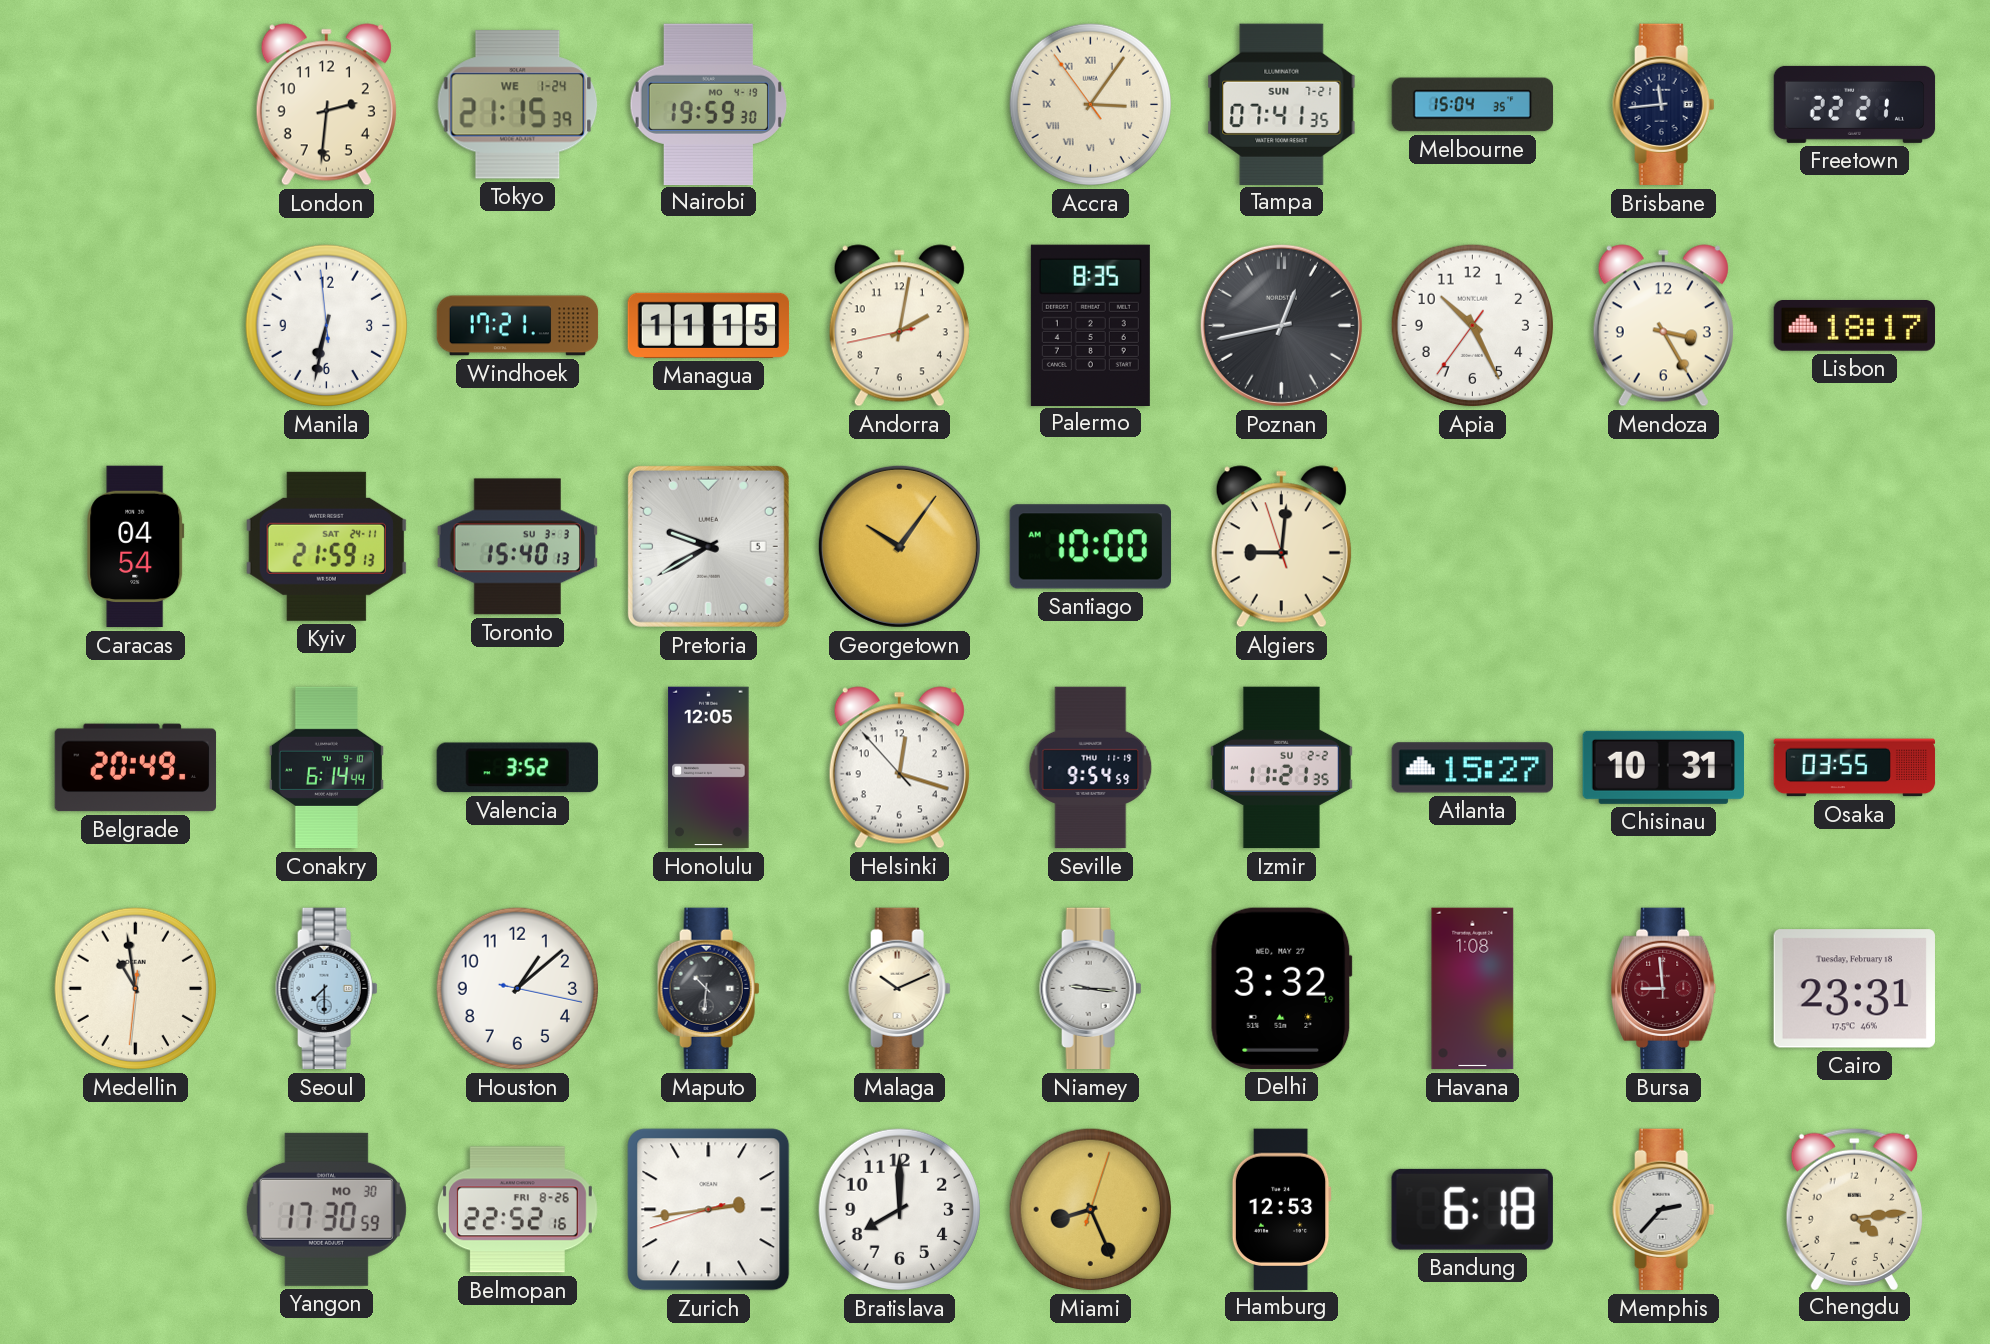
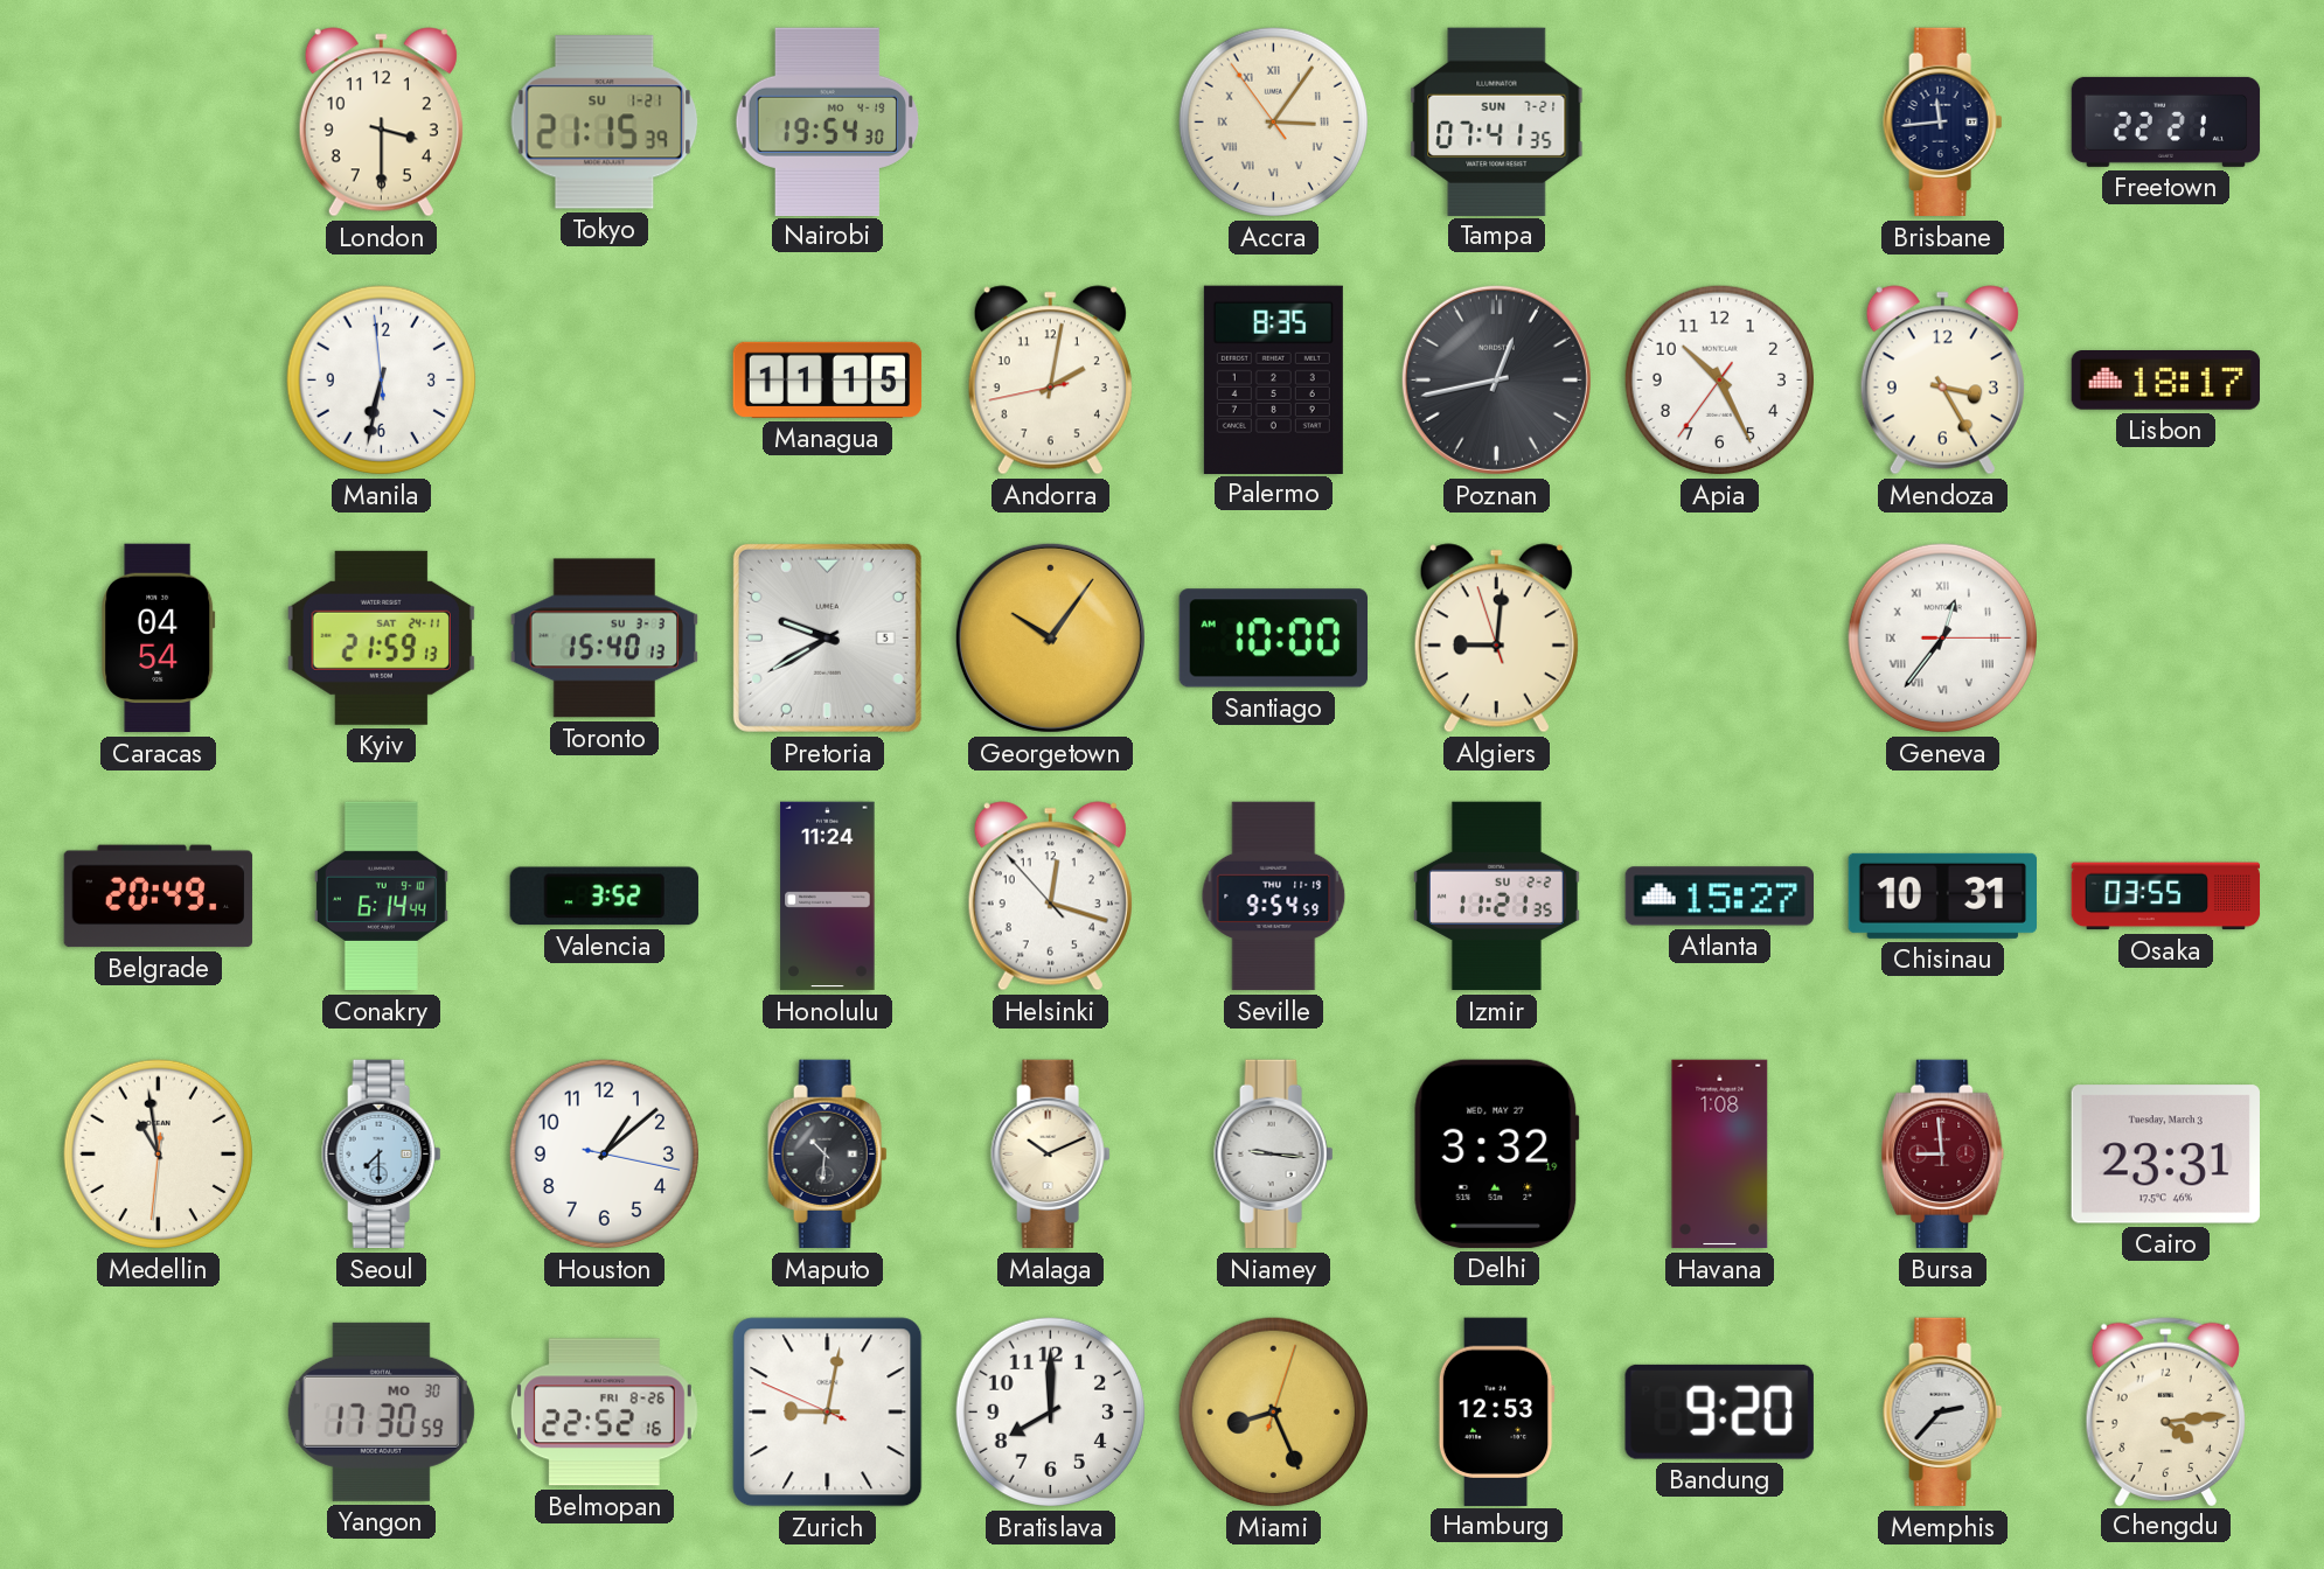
London: 2:31 -> 3:30
Tokyo date: WE 1-24 -> SU 1-21
Nairobi: 19:59 -> 19:54
Melbourne: 15:04 -> none
Windhoek: 17:21 -> none
Geneva: none -> 12:36
Honolulu: 12:05 -> 11:24
Cairo date: Tuesday, February 18 -> Tuesday, March 3
Zurich: 2:43 -> 9:01
Bandung: 6:18 -> 9:20
